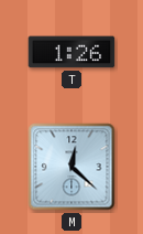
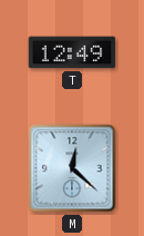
T: 1:26 -> 12:49
